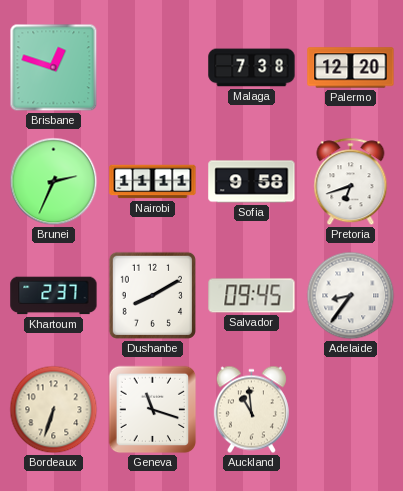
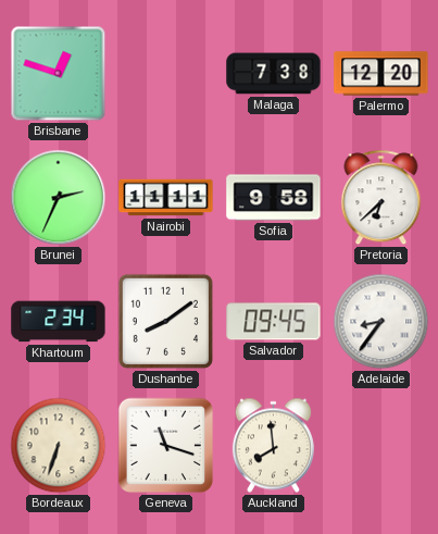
Pretoria: 6:42 -> 6:38
Khartoum: 2:37 -> 2:34
Dushanbe: 8:10 -> 8:09
Auckland: 10:59 -> 7:59
